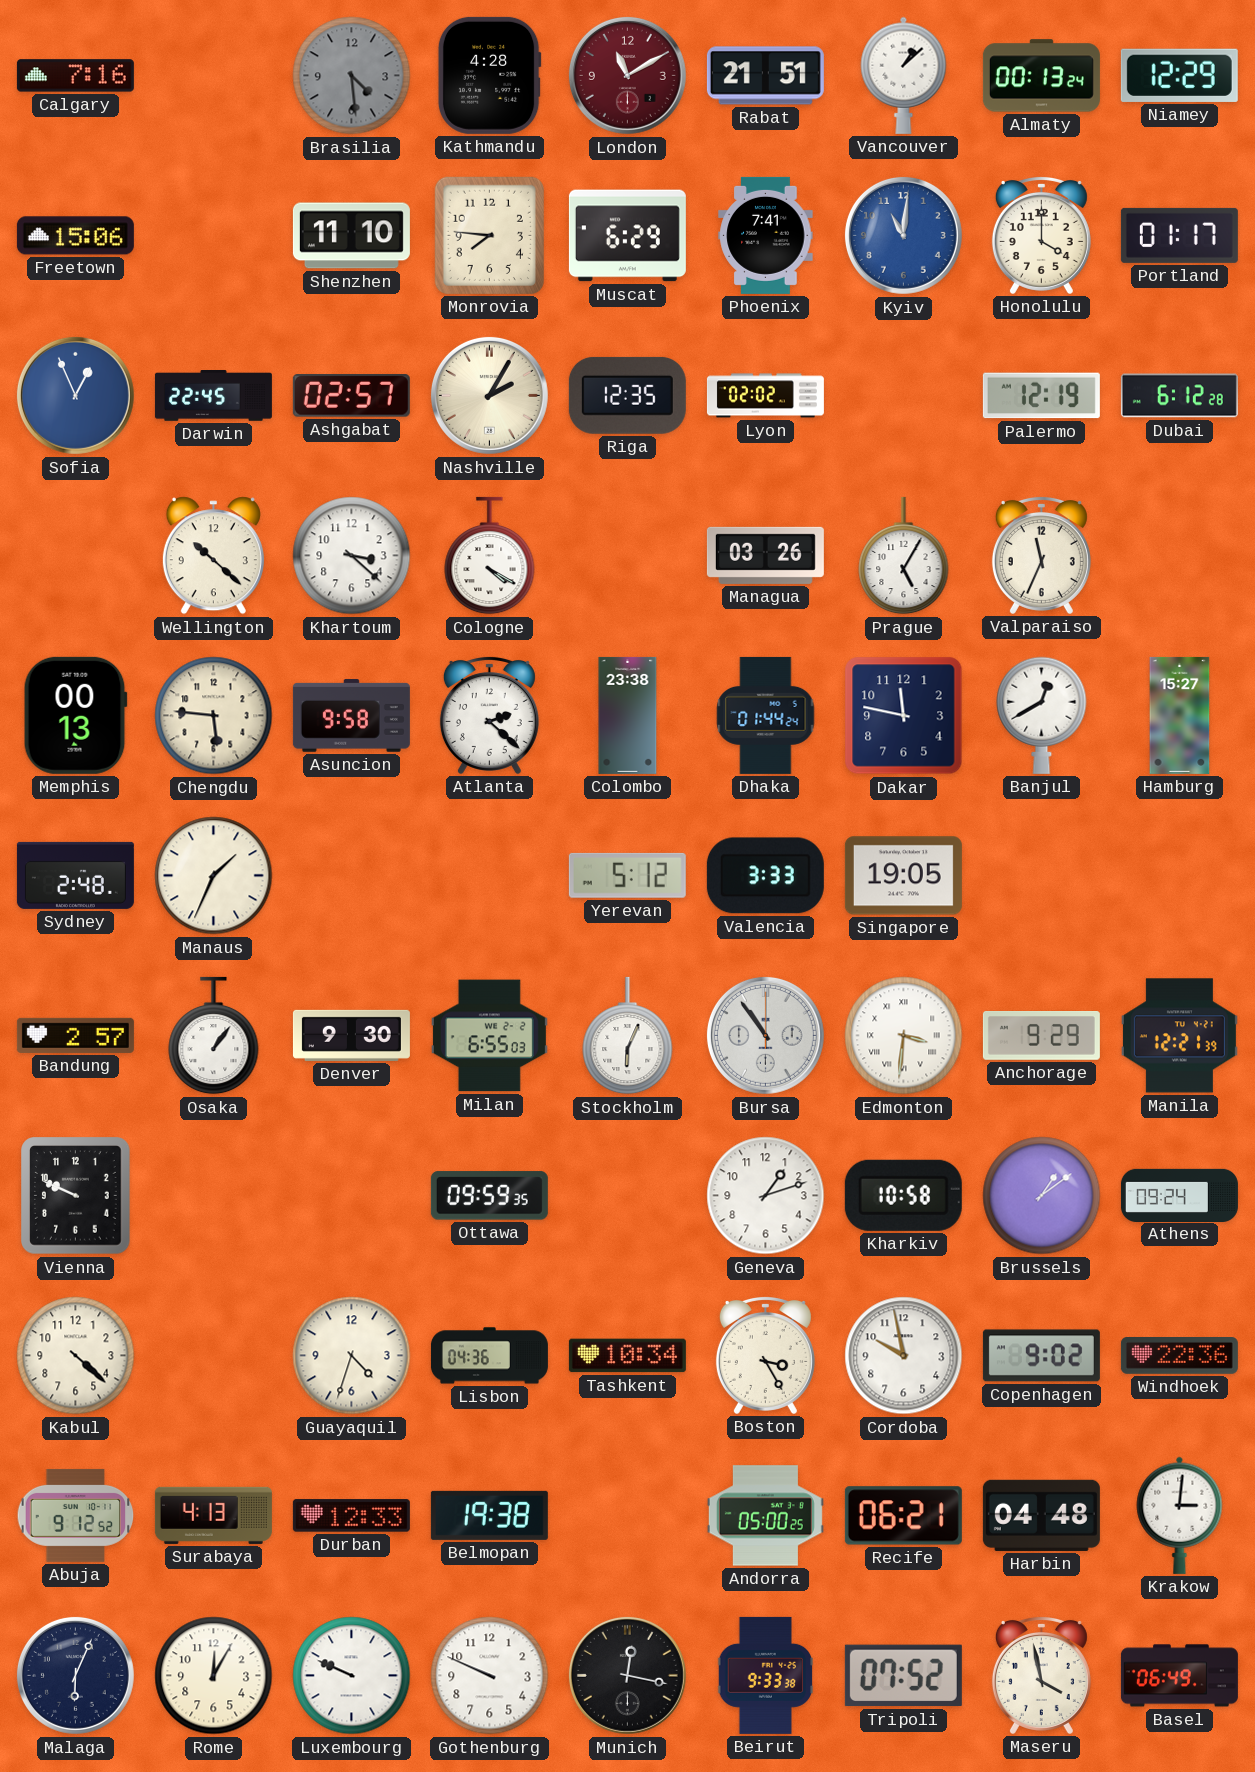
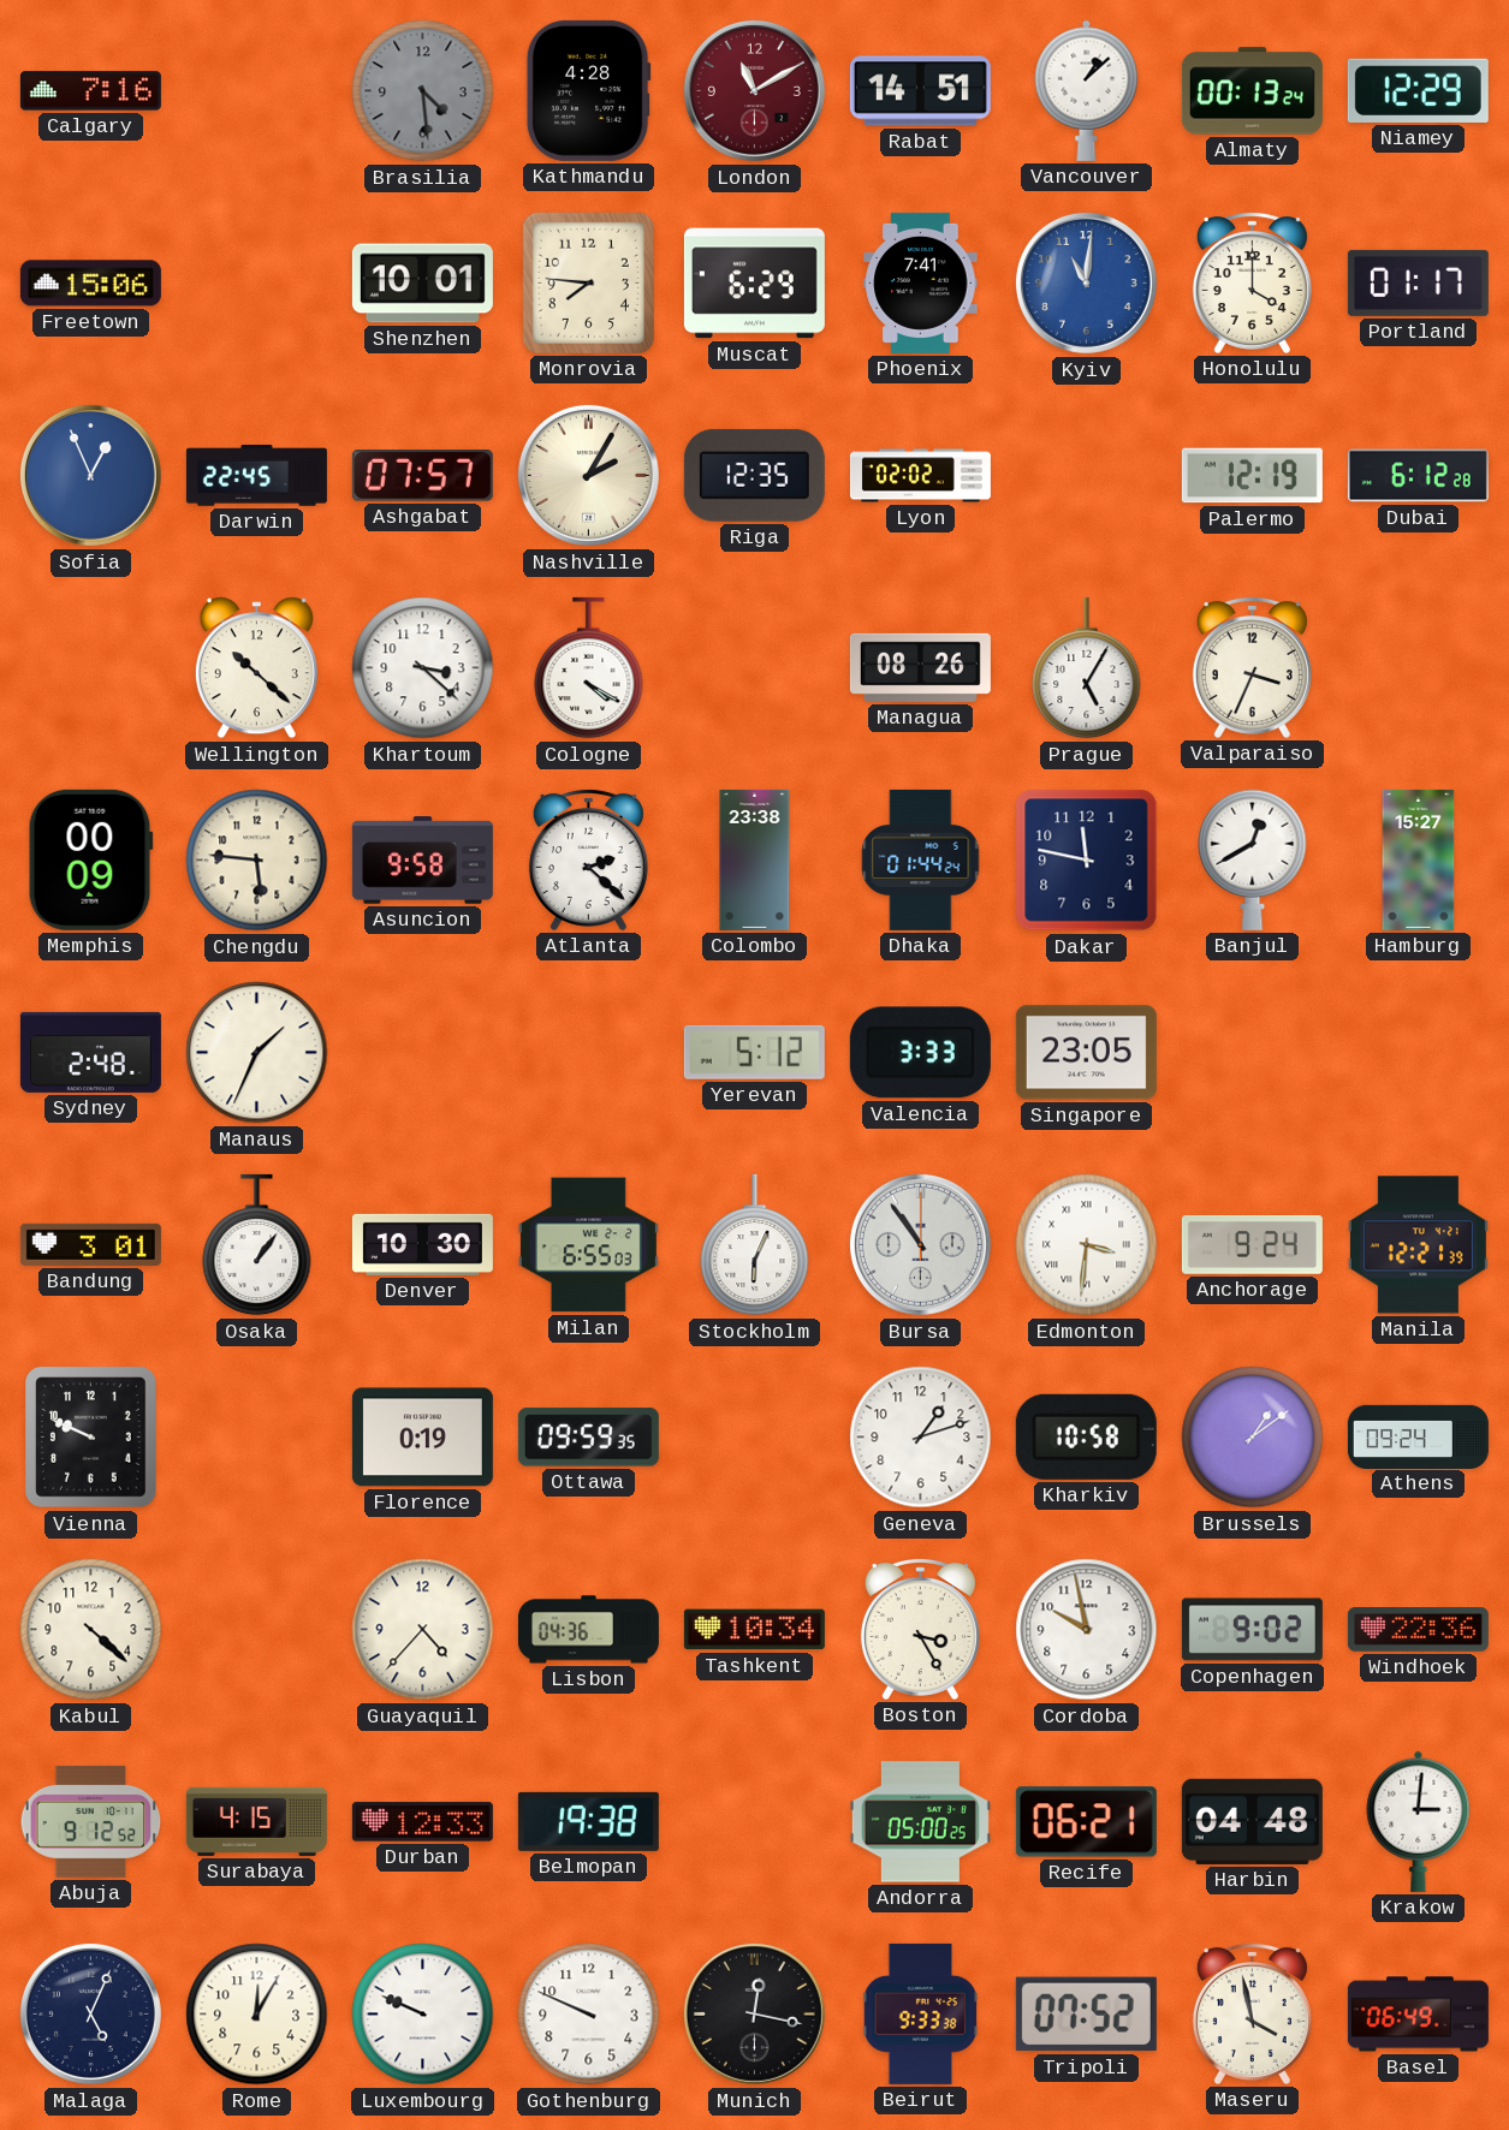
Rabat: 21:51 -> 14:51
Shenzhen: 11:10 -> 10:01
Ashgabat: 02:57 -> 07:57
Managua: 03:26 -> 08:26
Valparaiso: 11:34 -> 3:34
Memphis: 00:13 -> 00:09
Singapore: 19:05 -> 23:05
Bandung: 2:57 -> 3:01
Denver: 9:30 -> 10:30
Anchorage: 9:29 -> 9:24
Florence: none -> 0:19
Guayaquil: 4:33 -> 4:37
Surabaya: 4:13 -> 4:15
Malaga: 6:04 -> 5:04
